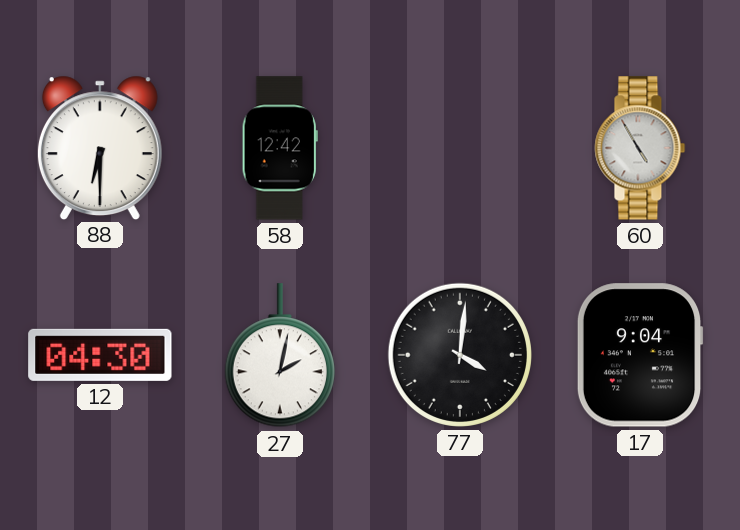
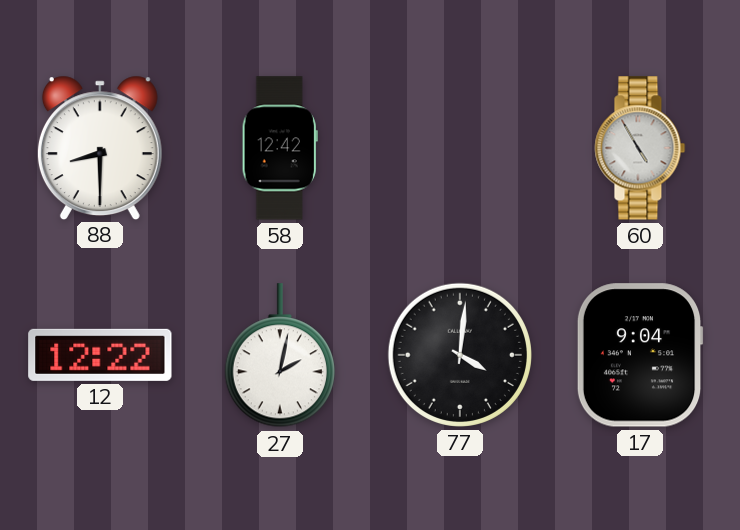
88: 6:30 -> 8:30
12: 04:30 -> 12:22
